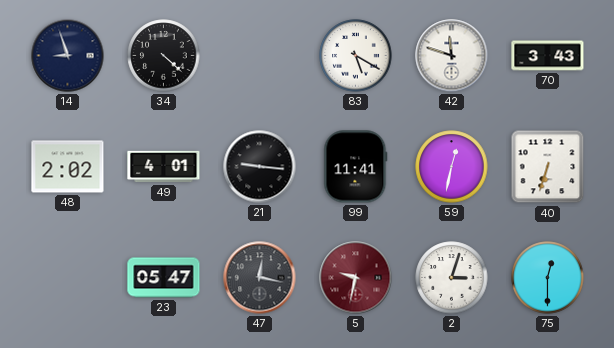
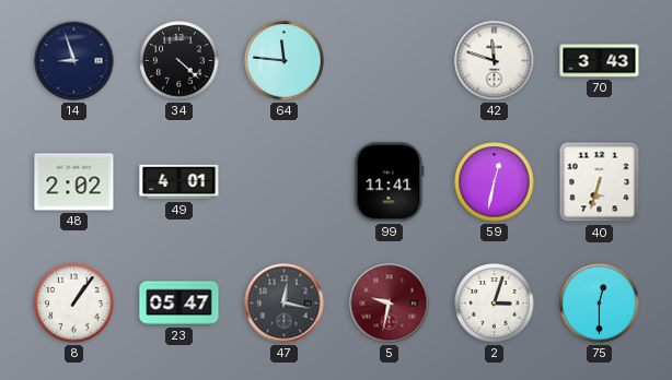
64: none -> 11:46
83: 5:20 -> none
21: 9:16 -> none
8: none -> 1:06
